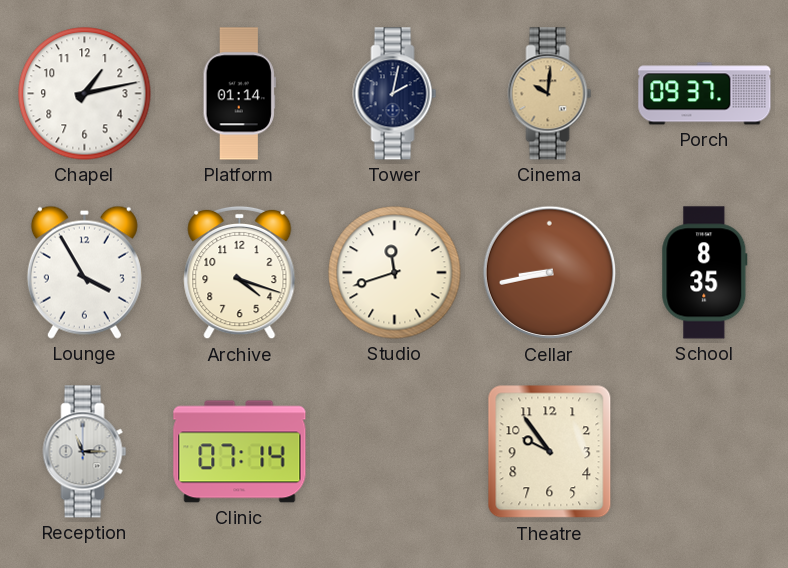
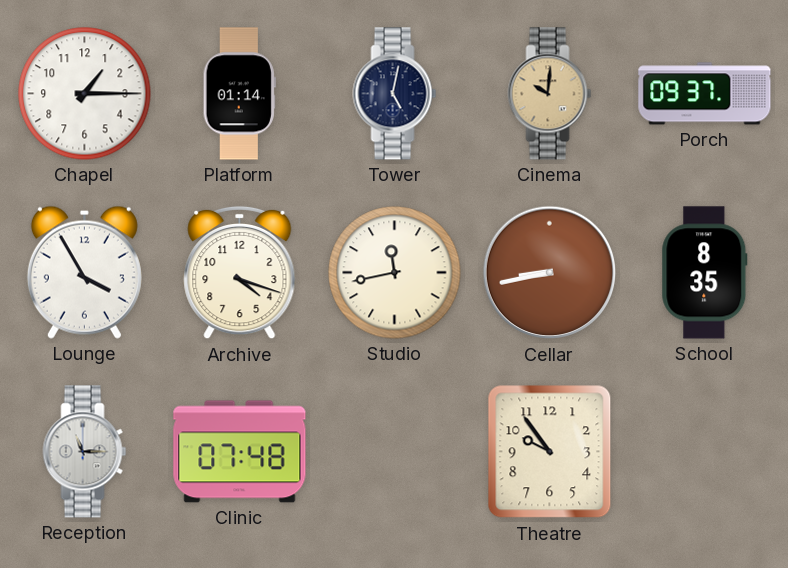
Chapel: 1:13 -> 1:15
Tower: 2:02 -> 5:02
Studio: 11:42 -> 11:43
Clinic: 07:14 -> 07:48
